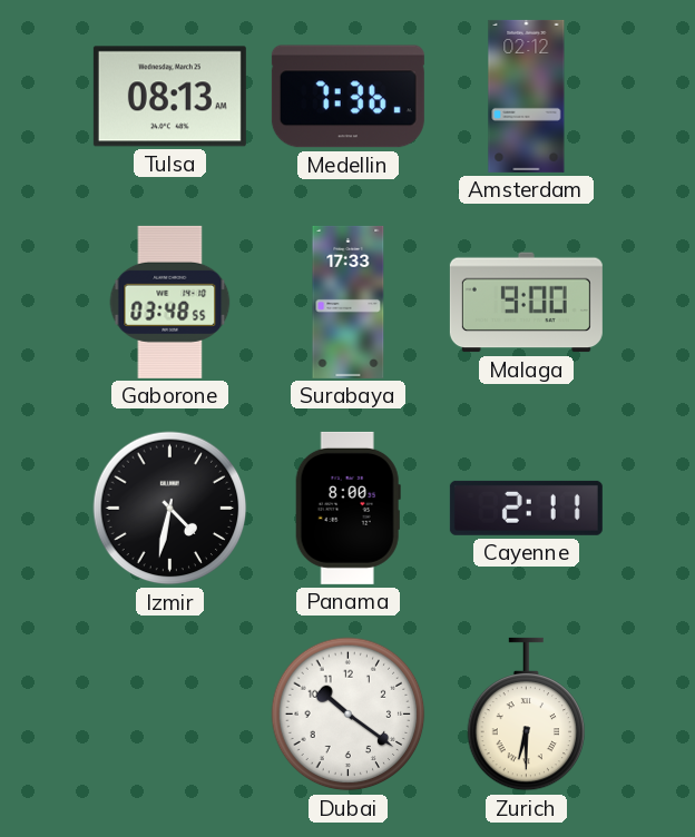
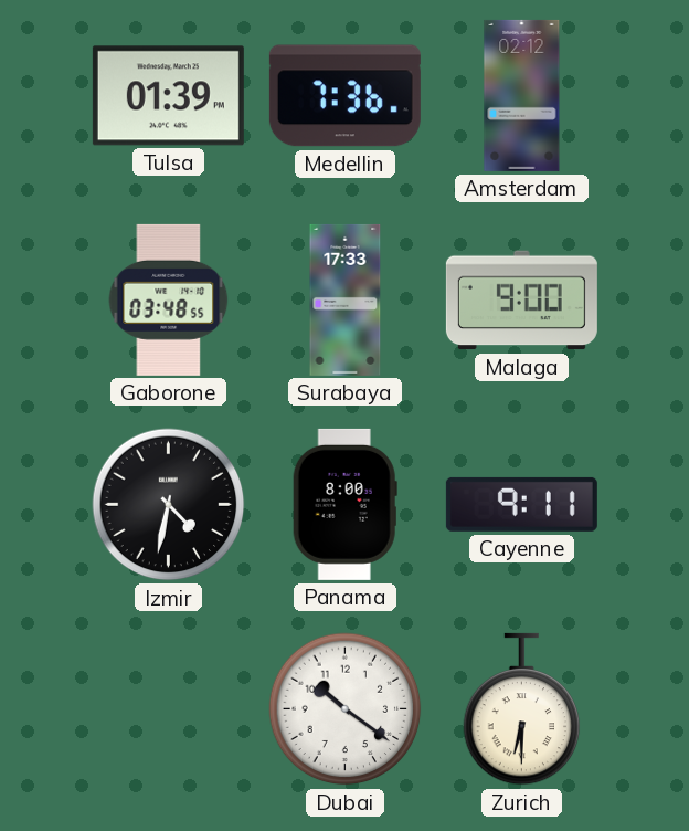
Tulsa: 08:13 -> 01:39
Cayenne: 2:11 -> 9:11
